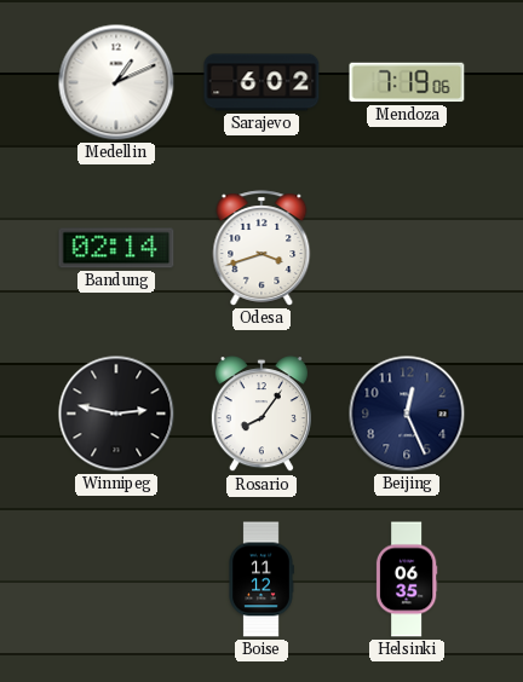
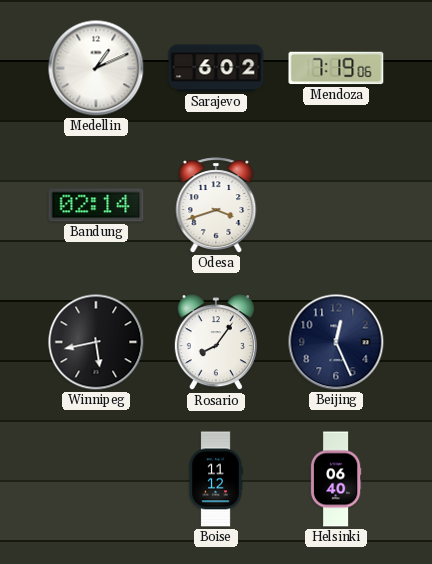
Winnipeg: 2:47 -> 5:43
Helsinki: 06:35 -> 06:40
